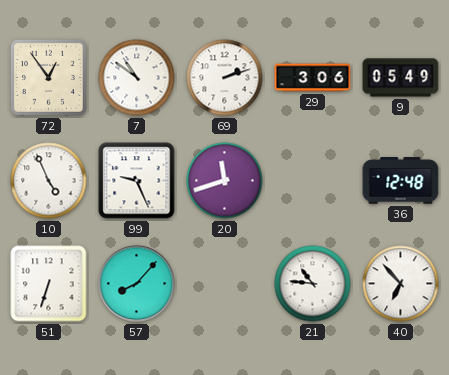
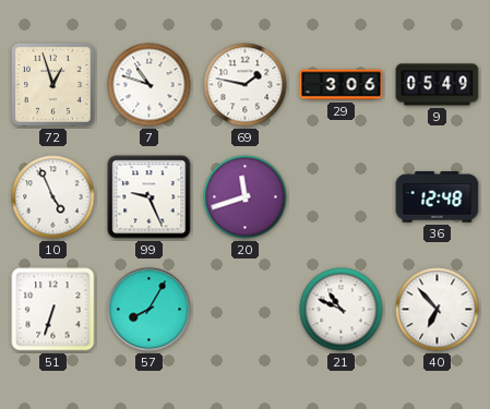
72: 12:54 -> 12:57
7: 10:51 -> 10:48
69: 2:12 -> 1:47
57: 8:07 -> 8:05
21: 10:46 -> 10:49
